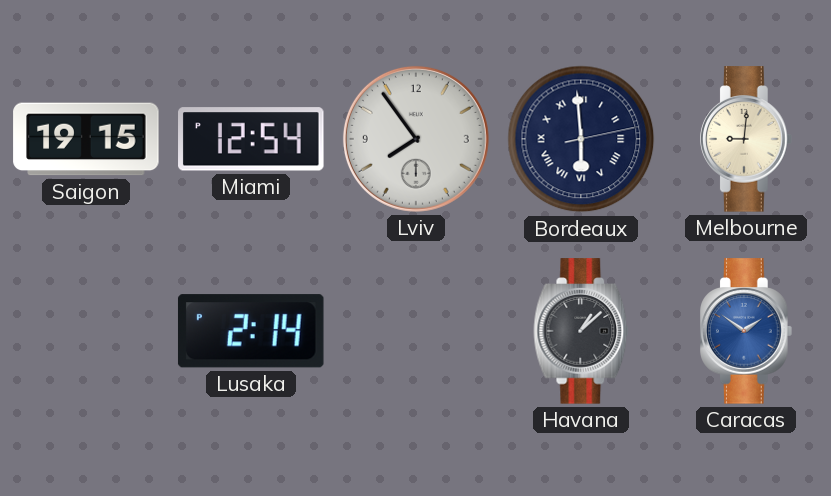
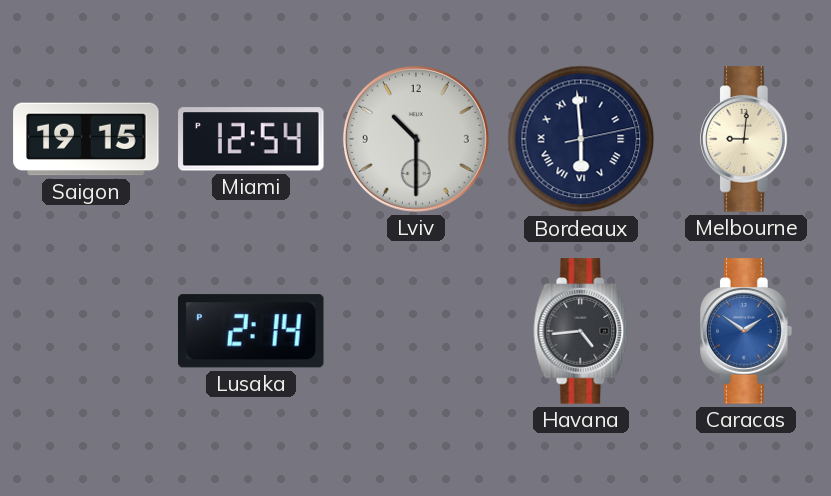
Lviv: 7:54 -> 10:30
Havana: 1:08 -> 4:44
